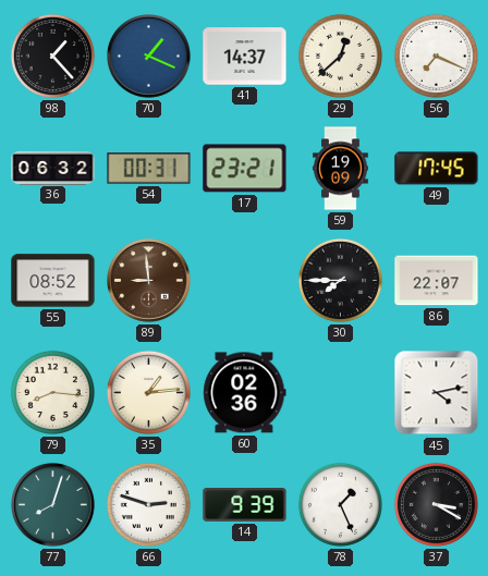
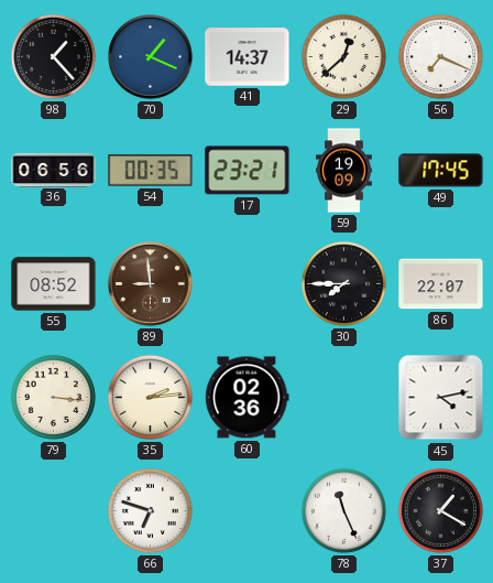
36: 06:32 -> 06:56
54: 00:31 -> 00:35
79: 8:16 -> 3:16
35: 1:14 -> 2:14
77: 8:03 -> none
66: 2:48 -> 6:48
14: 9:39 -> none
78: 1:26 -> 11:26
37: 3:20 -> 1:20
